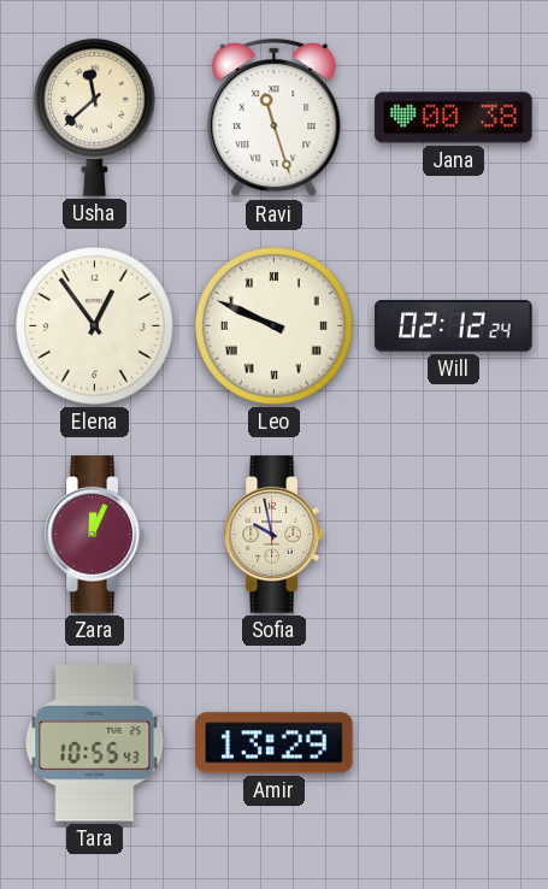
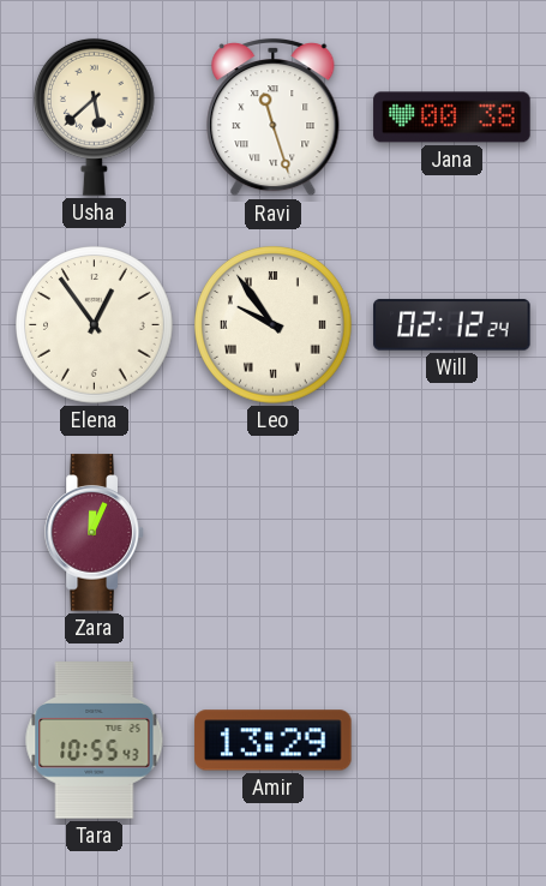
Usha: 11:38 -> 5:38
Leo: 9:49 -> 9:54
Sofia: 9:58 -> none
